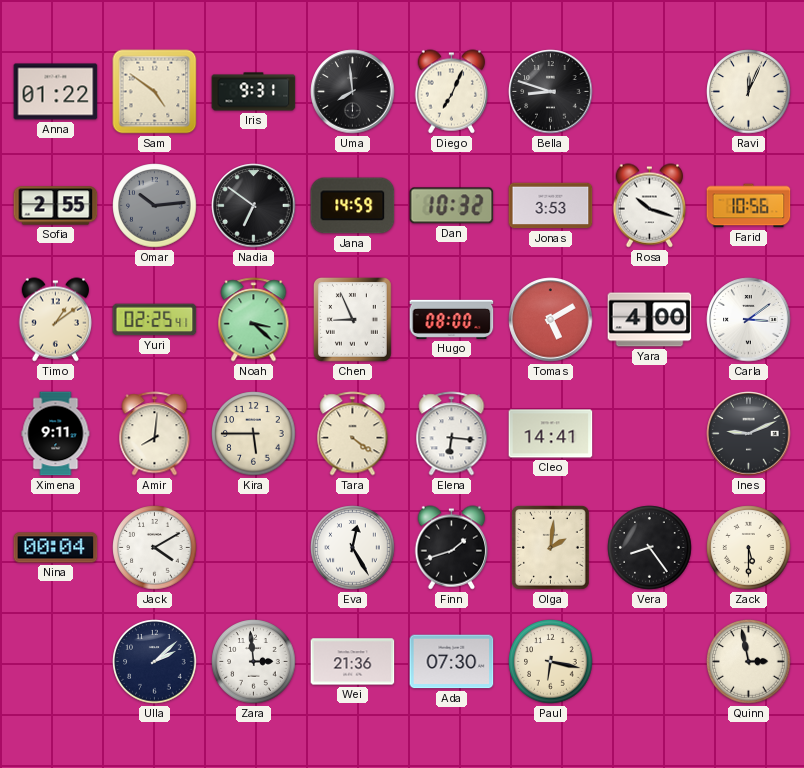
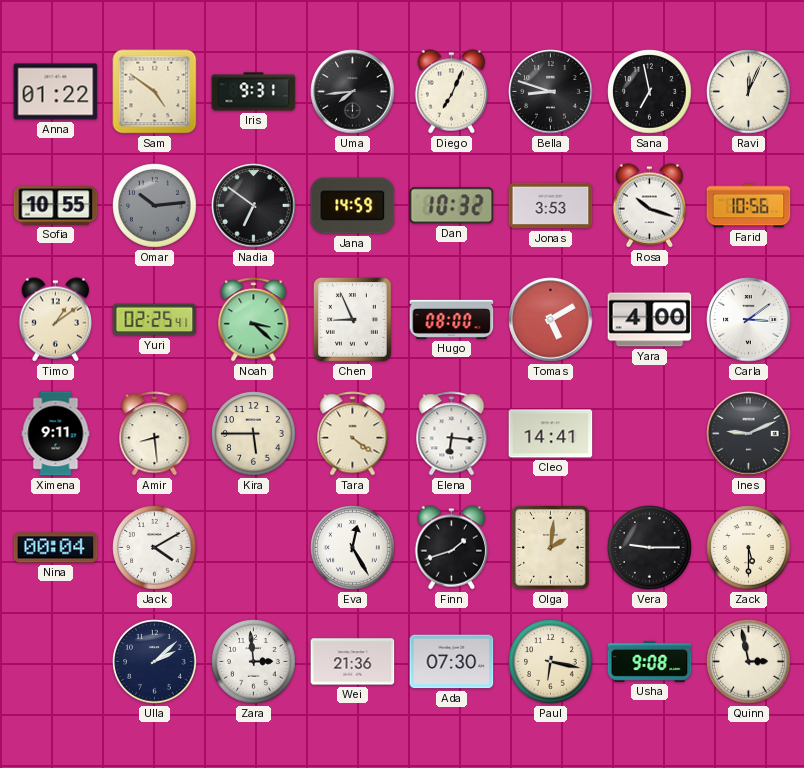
Uma: 7:59 -> 7:44
Sana: none -> 6:58
Sofia: 2:55 -> 10:55
Amir: 8:01 -> 8:29
Vera: 8:24 -> 9:15
Usha: none -> 9:08
